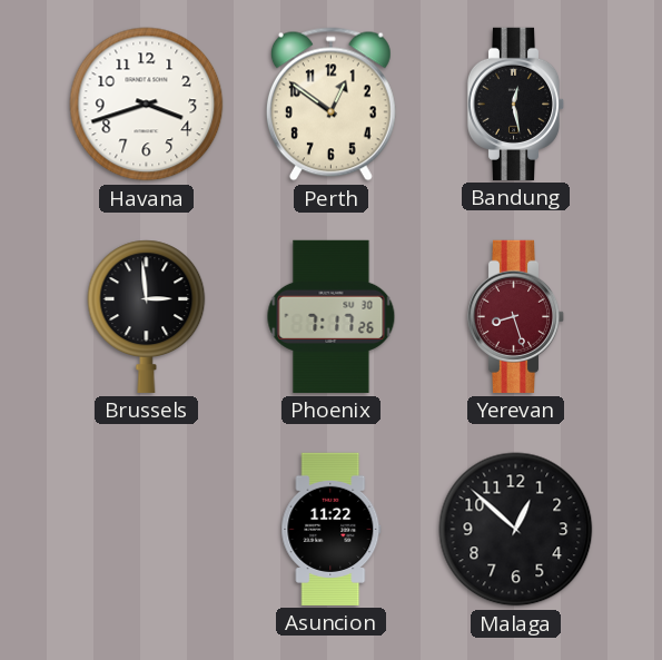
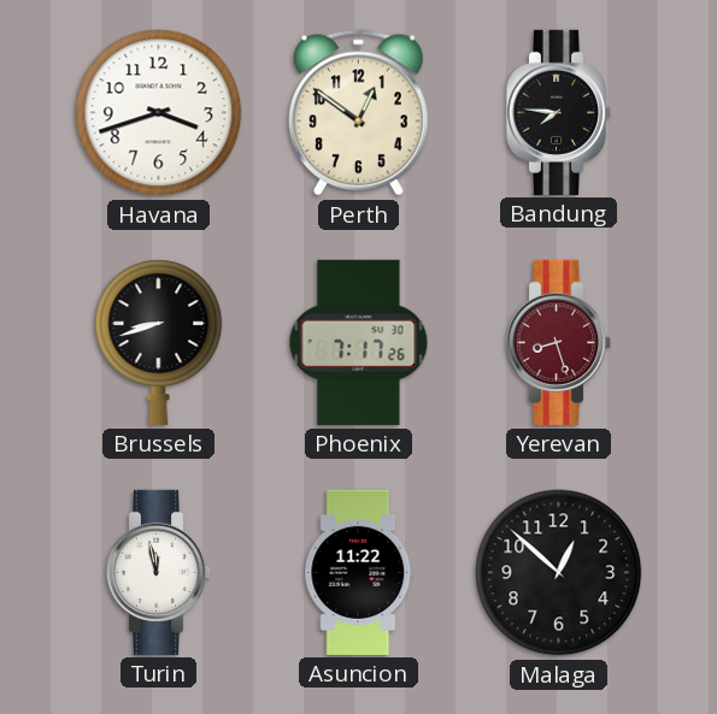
Bandung: 12:28 -> 7:46
Brussels: 2:59 -> 8:42
Turin: none -> 11:58
